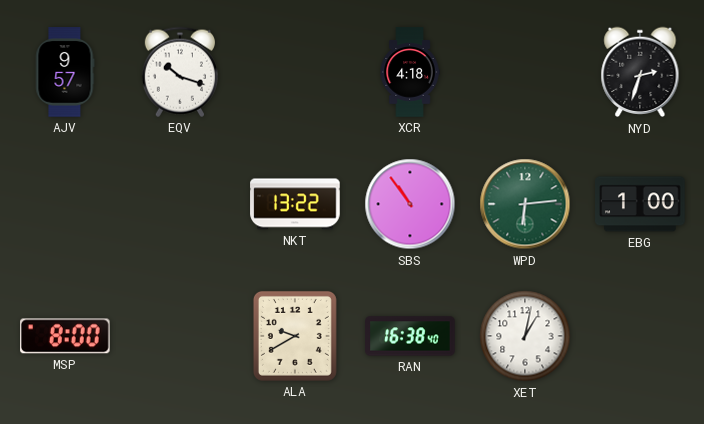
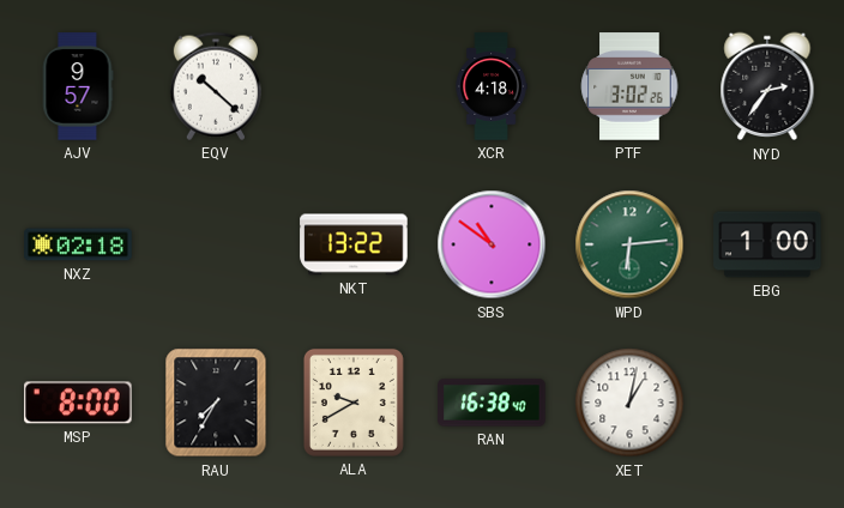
EQV: 10:18 -> 10:22
PTF: none -> 3:02
NYD: 2:33 -> 2:36
NXZ: none -> 02:18
SBS: 10:54 -> 10:51
RAU: none -> 7:35
